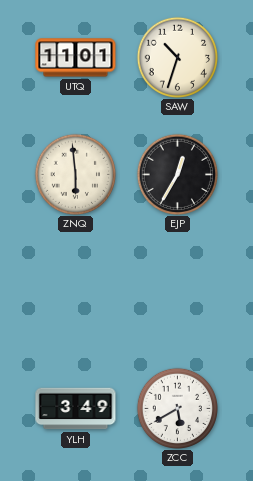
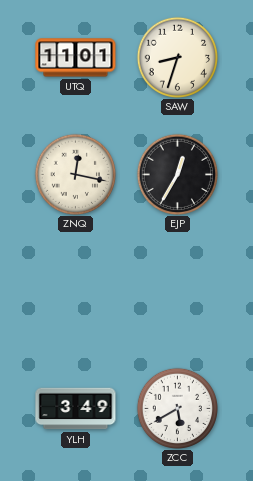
SAW: 10:33 -> 8:33
ZNQ: 5:59 -> 12:17
